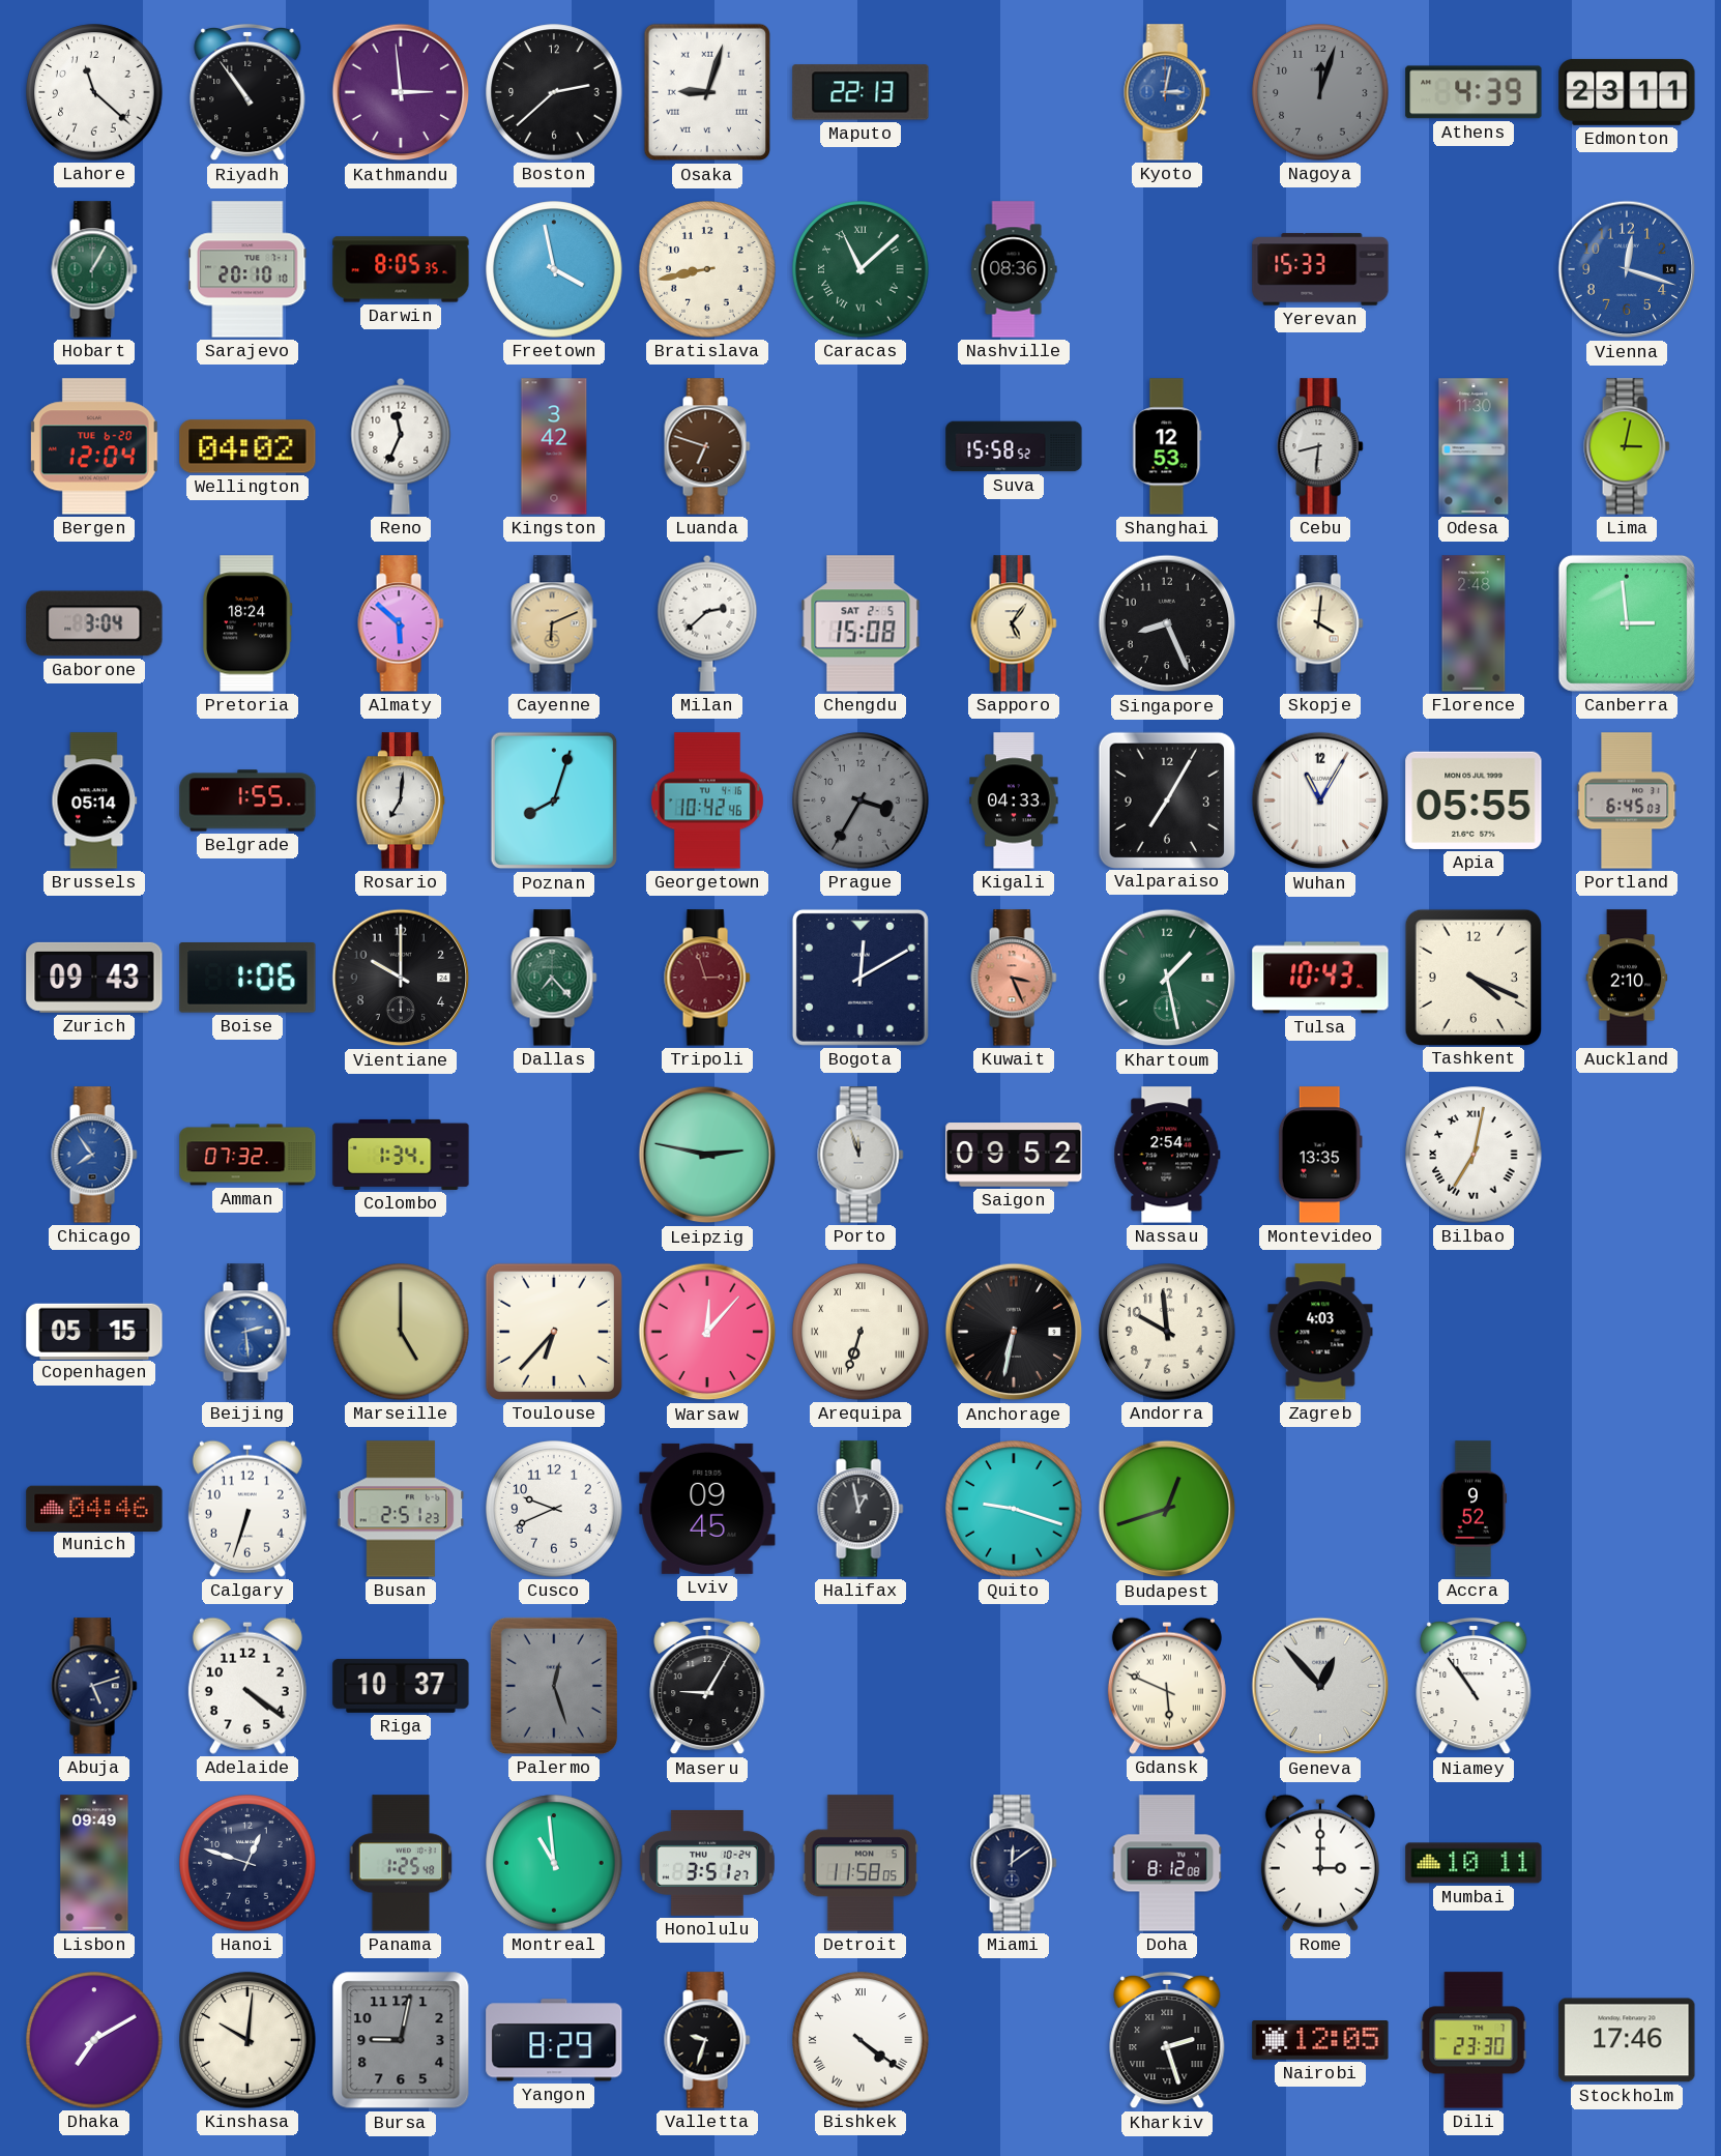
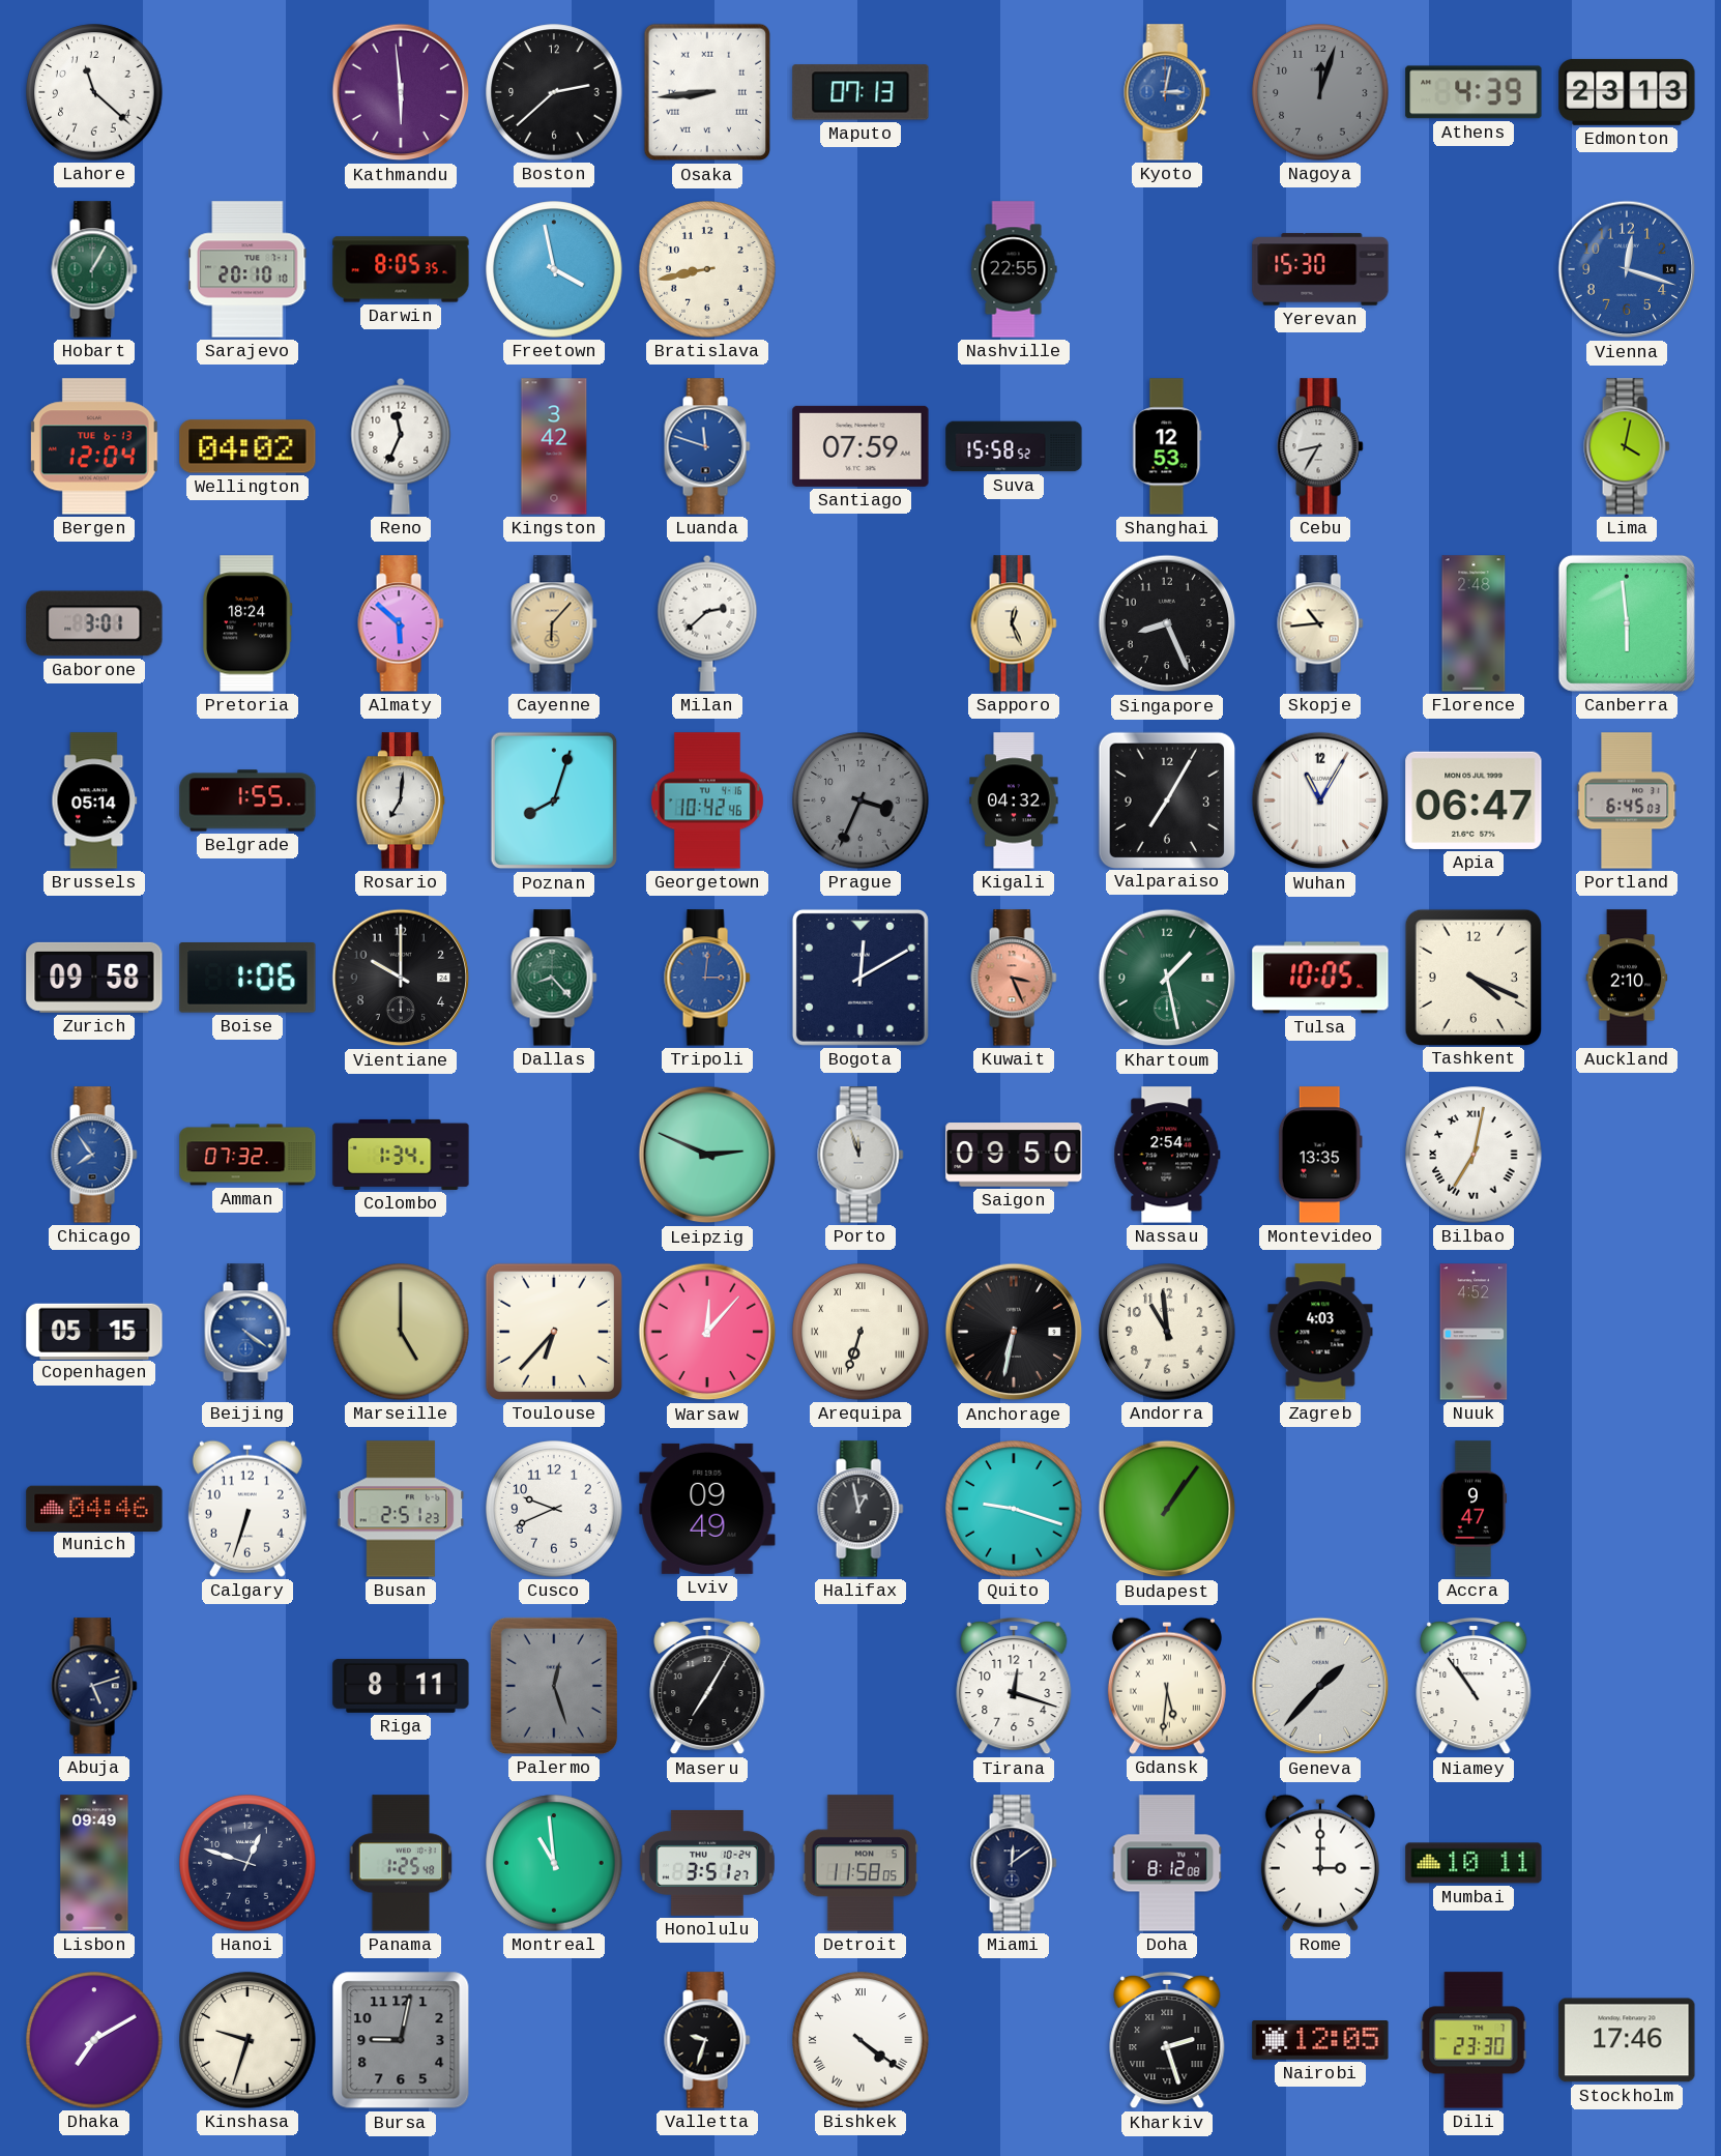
Riyadh: 10:54 -> none
Kathmandu: 2:59 -> 5:59
Osaka: 9:03 -> 8:44
Maputo: 22:13 -> 07:13
Edmonton: 23:11 -> 23:13
Caracas: 11:08 -> none
Nashville: 08:36 -> 22:55
Yerevan: 15:33 -> 15:30
Bergen date: TUE 6-20 -> TUE 6-13
Luanda: 6:48 -> 11:48
Luanda dial: brown -> blue
Santiago: none -> 07:59
Cebu: 8:31 -> 8:35
Odesa: 11:30 -> none
Lima: 3:02 -> 4:02
Gaborone: 3:04 -> 3:01
Cayenne: 6:11 -> 6:07
Chengdu: 15:08 -> none
Sapporo: 5:06 -> 12:26
Skopje: 4:01 -> 10:44
Canberra: 2:59 -> 5:59
Prague: 3:35 -> 3:34
Kigali: 04:33 -> 04:32
Apia: 05:55 -> 06:47
Zurich: 09:43 -> 09:58
Dallas: 7:23 -> 8:23
Tripoli: 2:57 -> 3:01
Tripoli dial: burgundy -> blue
Tulsa: 10:43 -> 10:05
Leipzig: 2:47 -> 2:49
Saigon: 09:52 -> 09:50
Beijing: 2:29 -> 4:21
Andorra: 9:59 -> 10:59
Nuuk: none -> 4:52
Lviv: 09:45 -> 09:49
Budapest: 12:42 -> 1:06
Accra: 9:52 -> 9:47
Adelaide: 4:21 -> none
Riga: 10:37 -> 8:11
Maseru: 9:05 -> 7:05
Tirana: none -> 12:18
Gdansk: 5:49 -> 5:31
Geneva: 12:53 -> 1:37
Kinshasa: 10:01 -> 9:33
Yangon: 8:29 -> none
